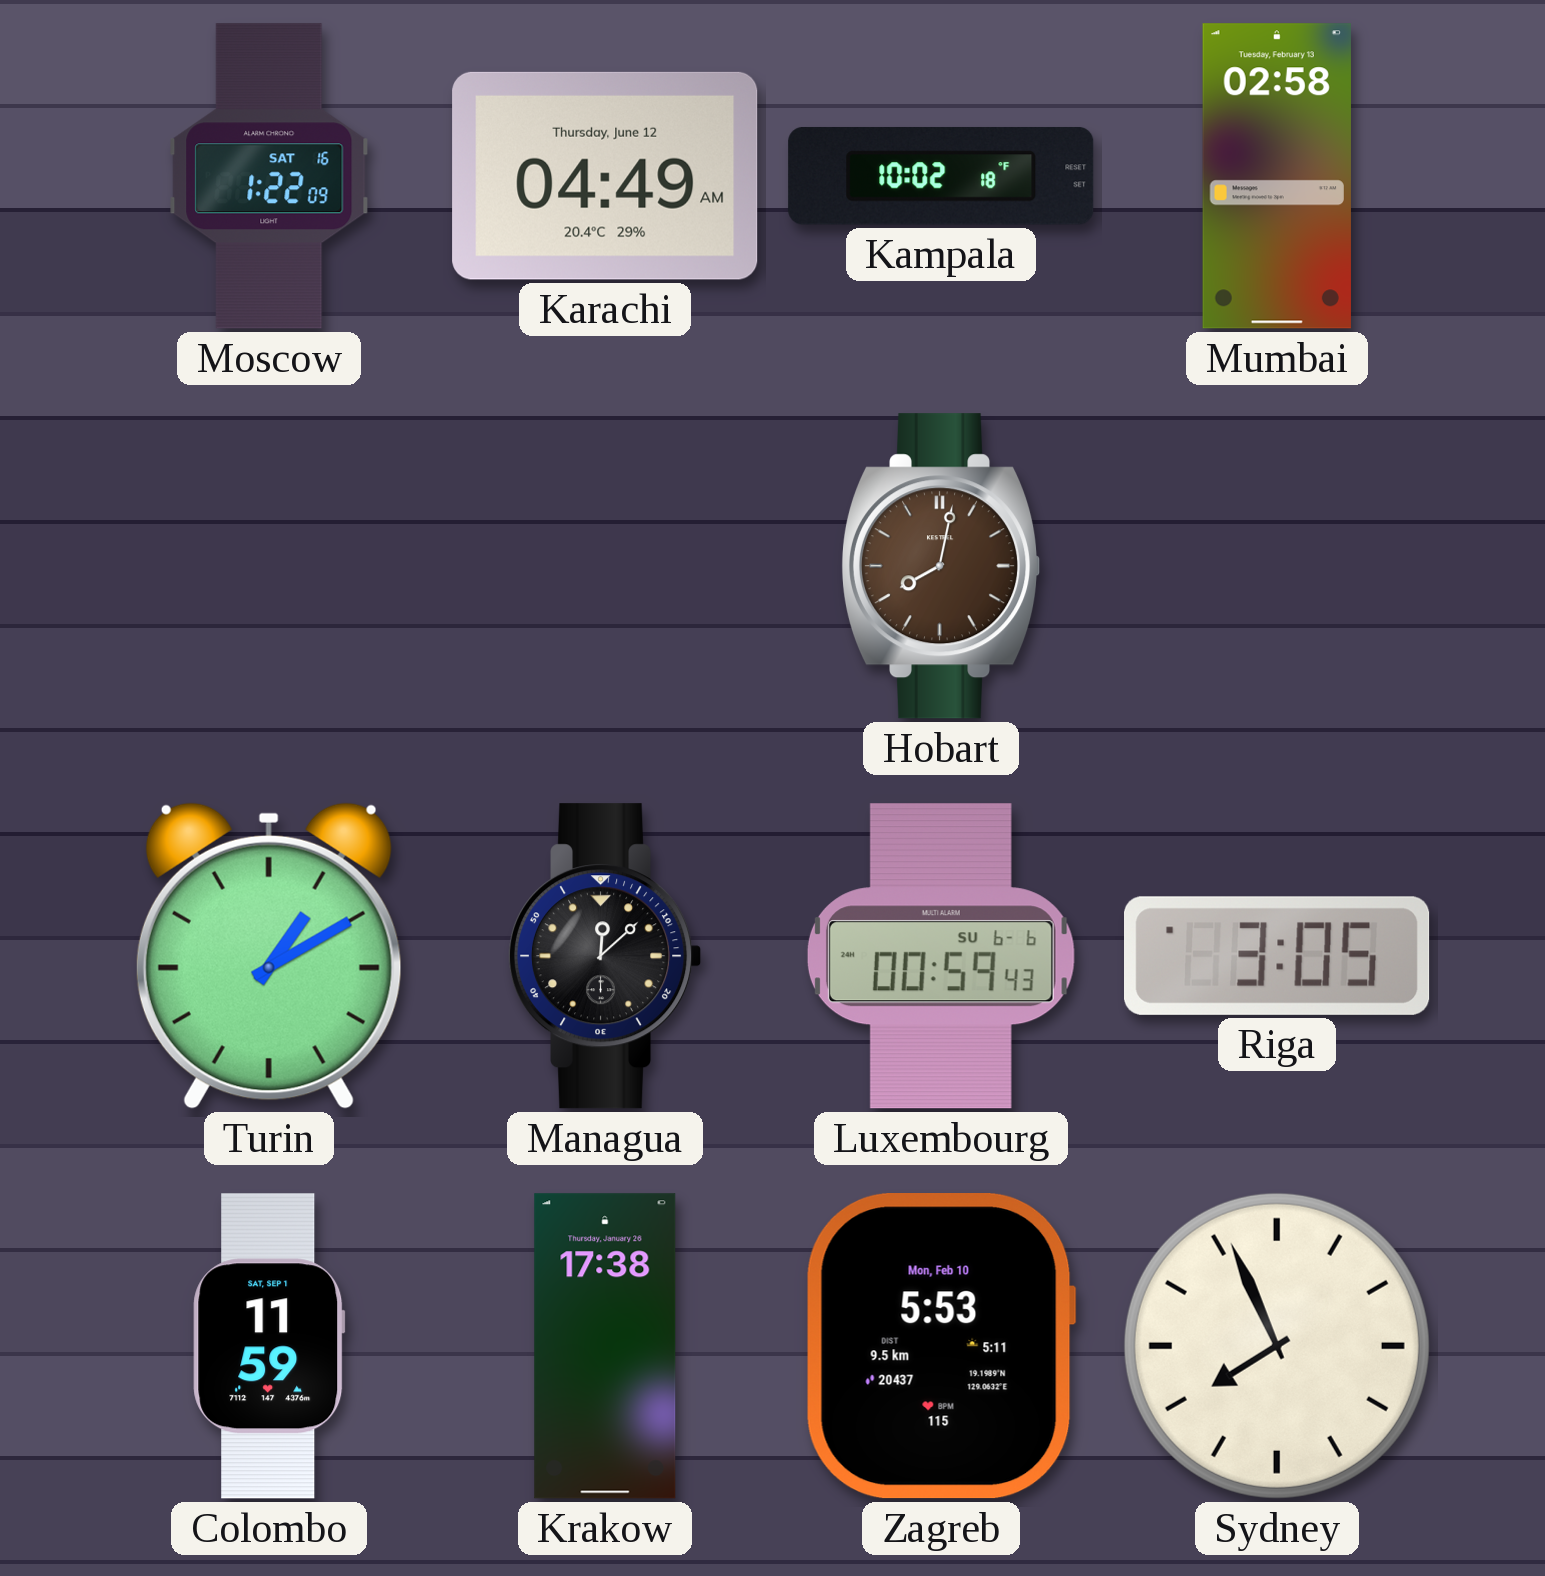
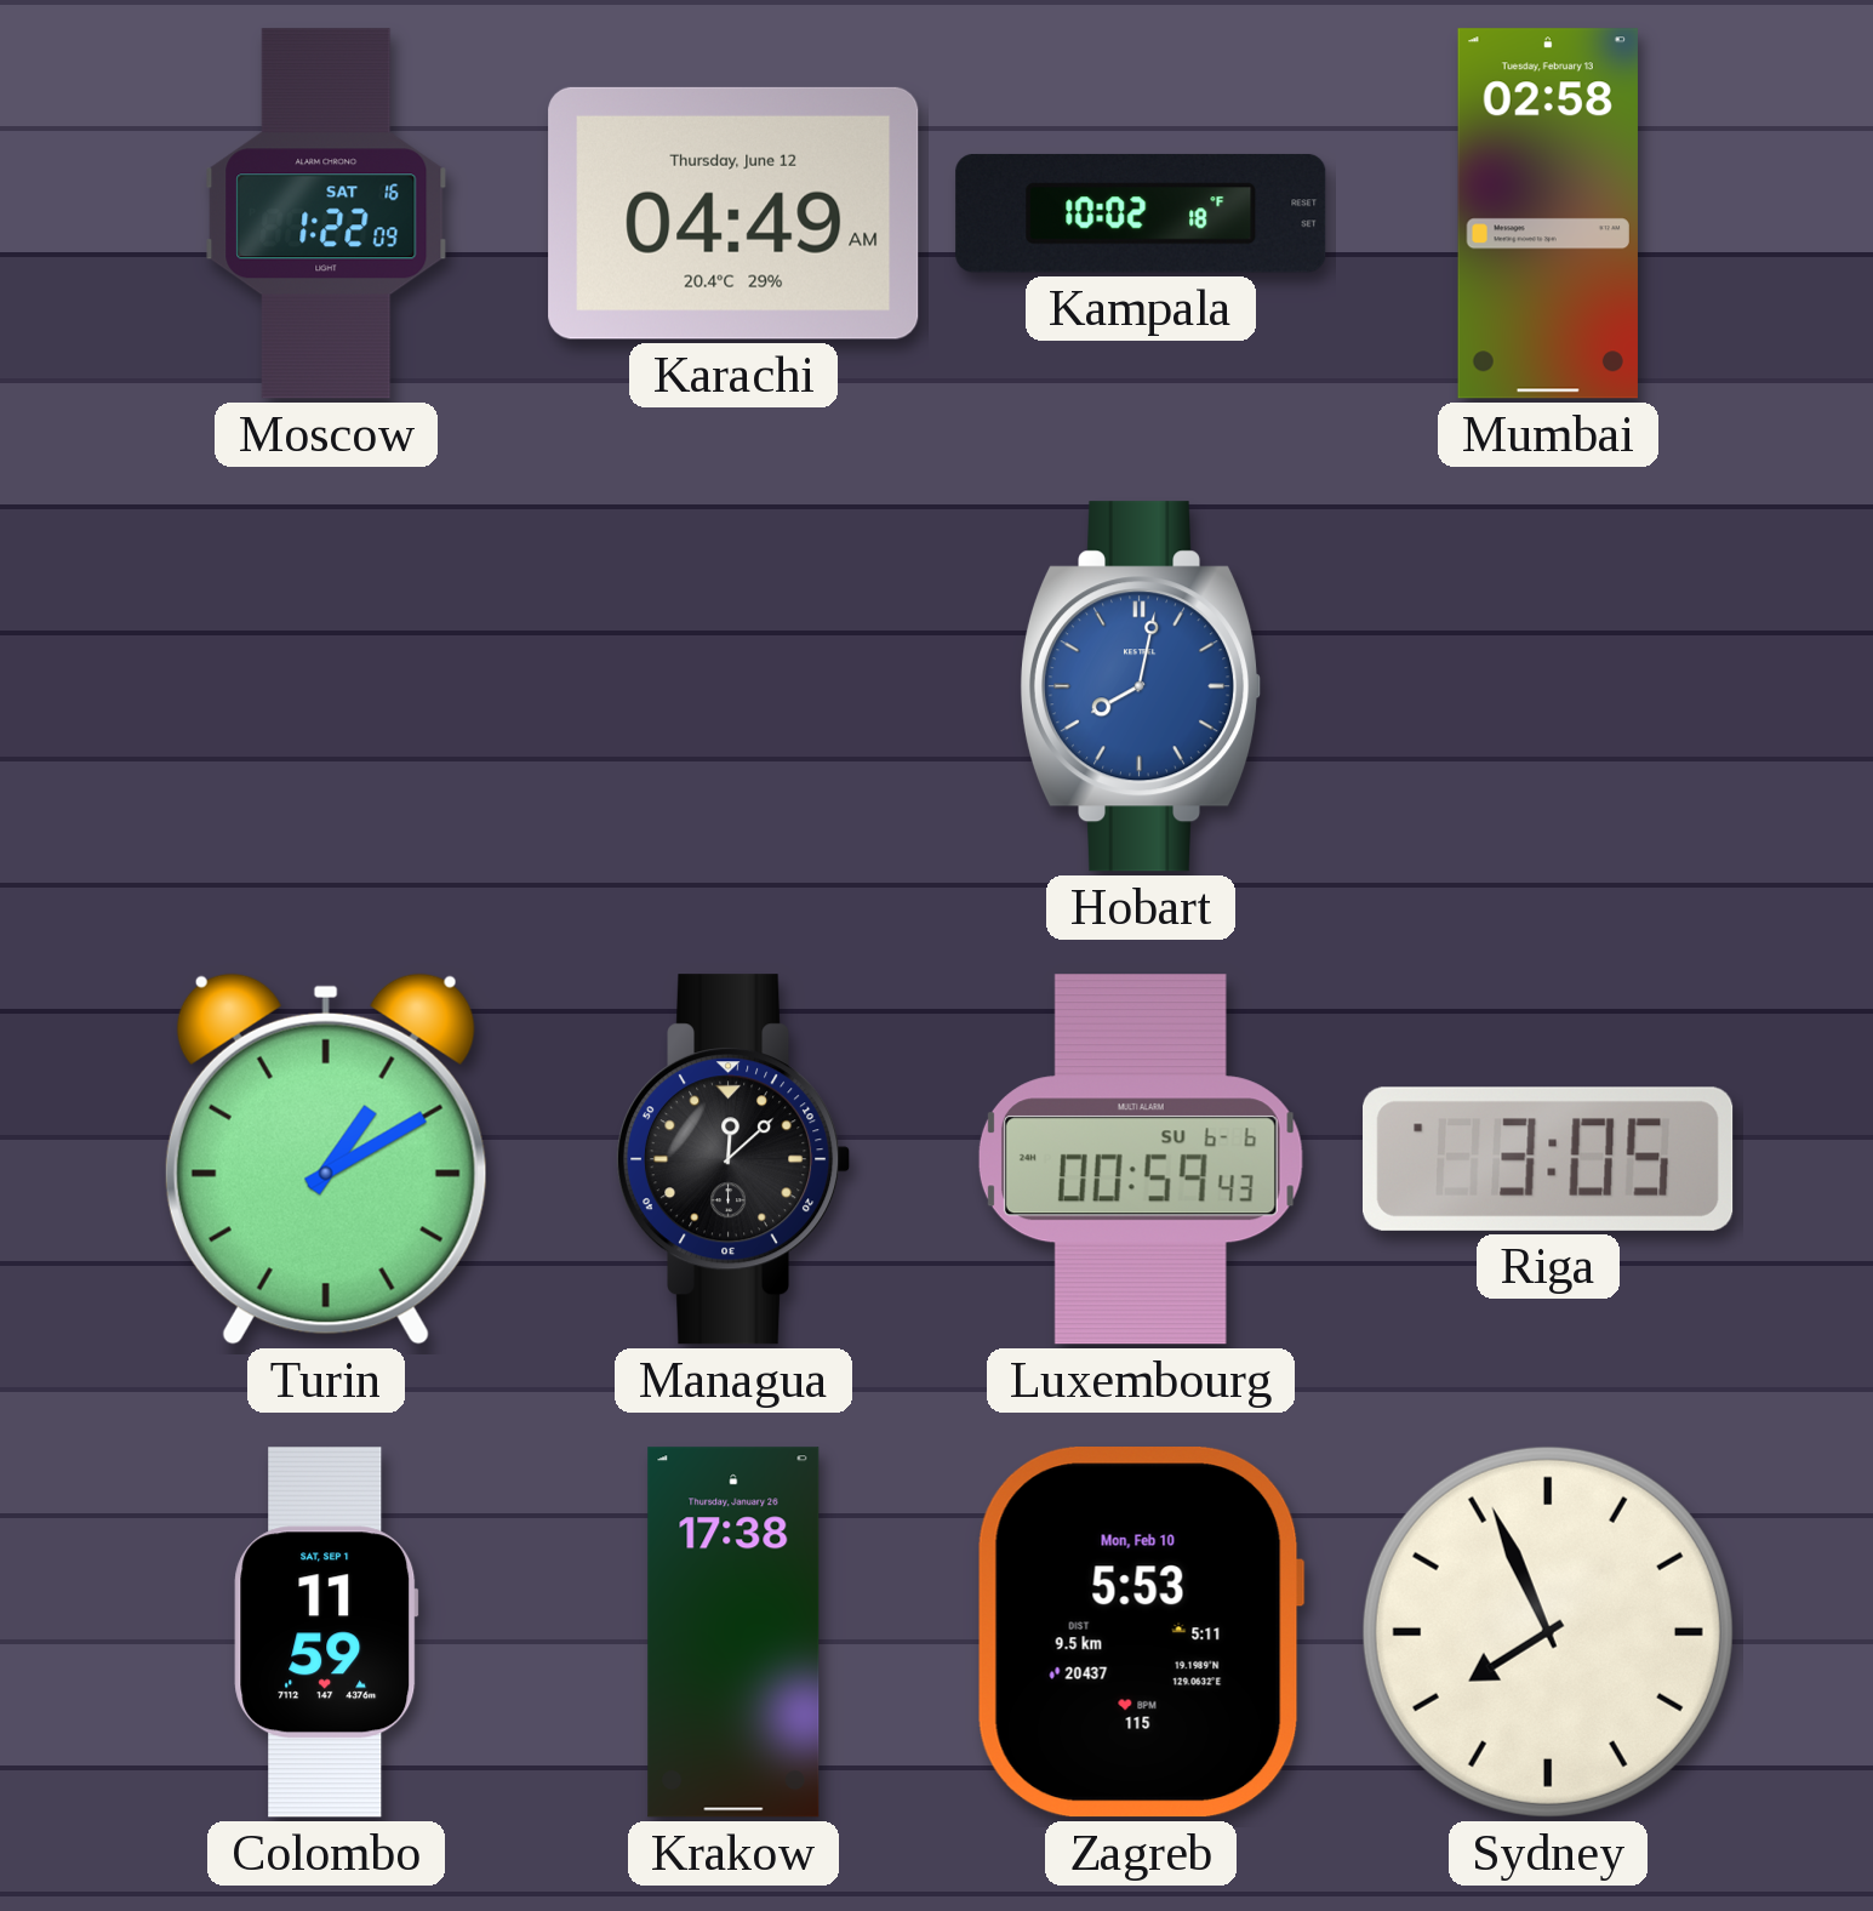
Hobart dial: brown -> blue
